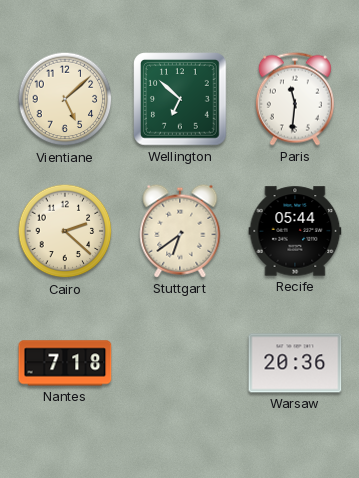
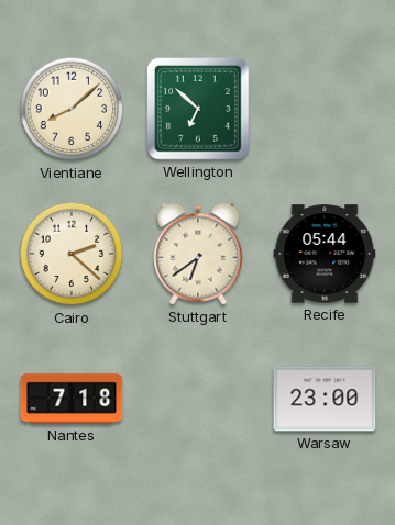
Vientiane: 5:08 -> 8:08
Paris: 11:31 -> none
Warsaw: 20:36 -> 23:00
